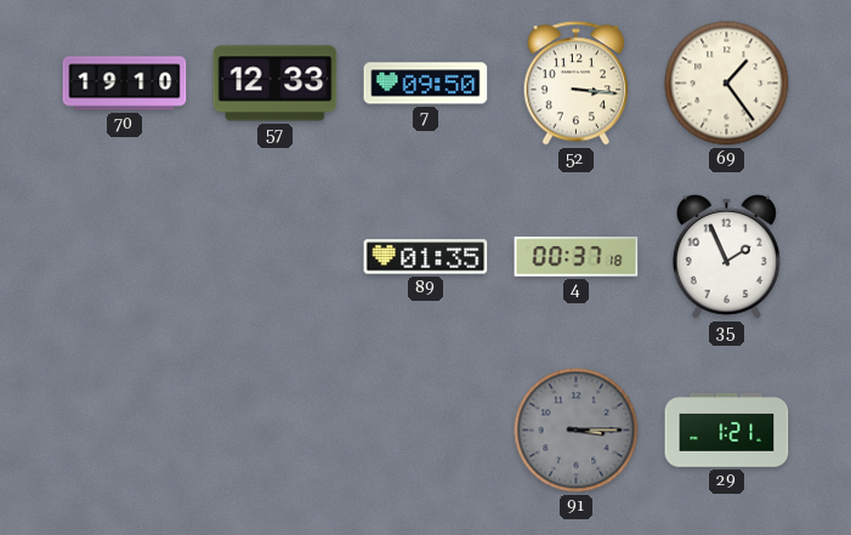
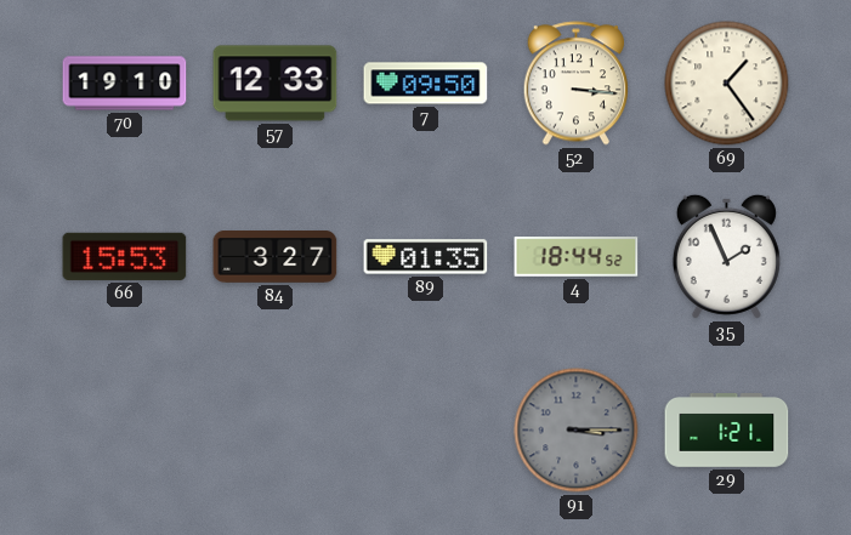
66: none -> 15:53
84: none -> 3:27
4: 00:37 -> 18:44
